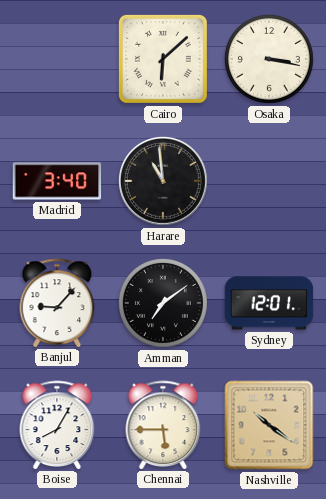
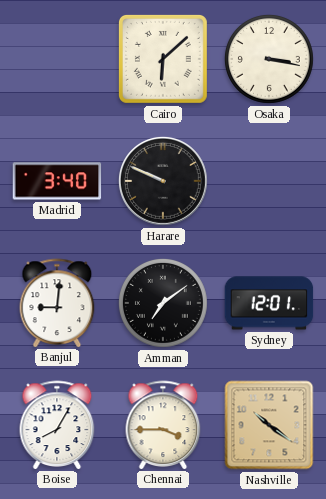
Harare: 10:59 -> 9:49
Banjul: 9:07 -> 9:01
Chennai: 5:45 -> 3:45
